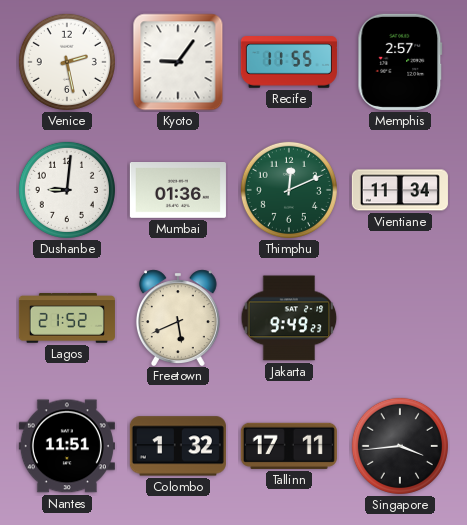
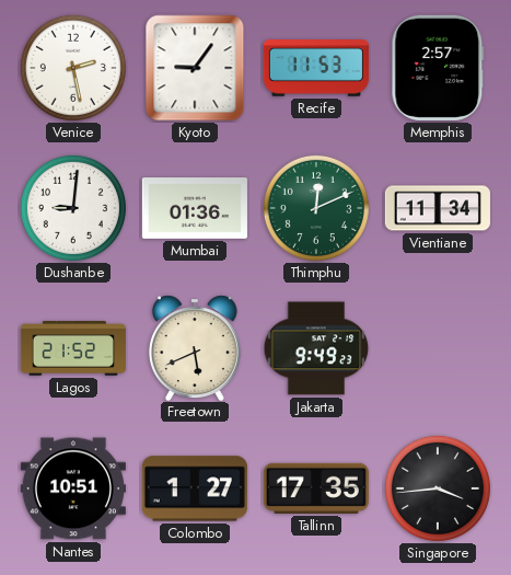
Recife: 11:55 -> 11:53
Nantes: 11:51 -> 10:51
Colombo: 1:32 -> 1:27
Tallinn: 17:11 -> 17:35
